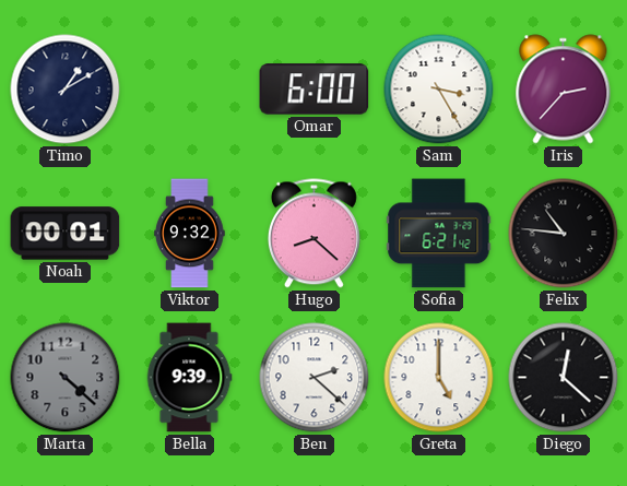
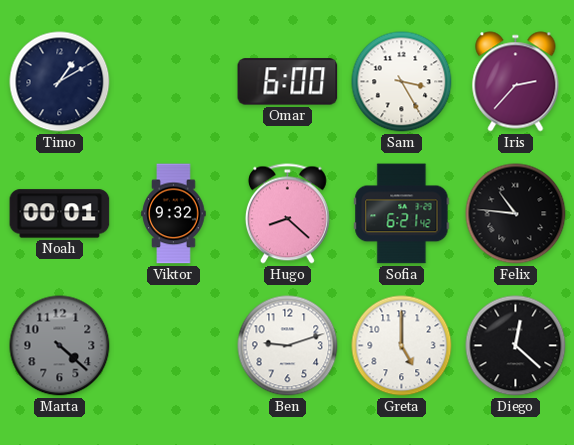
Bella: 9:39 -> none
Ben: 2:22 -> 9:12
